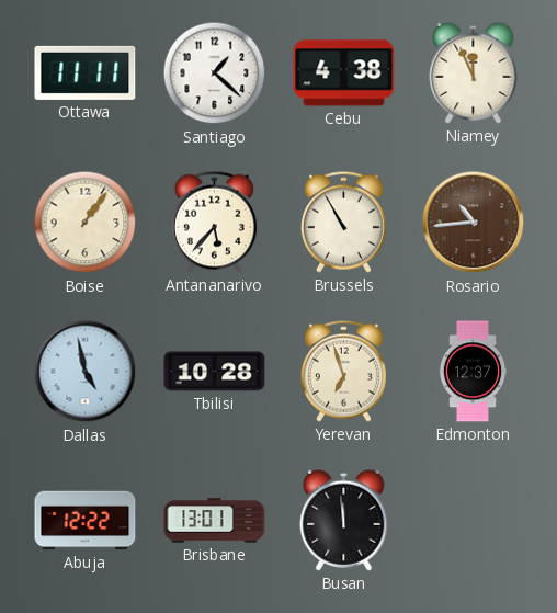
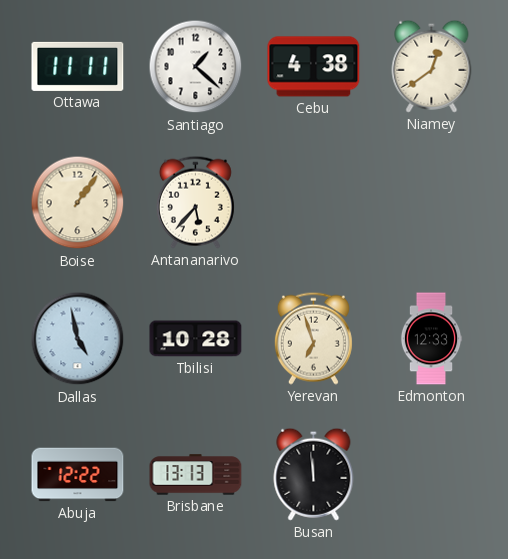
Niamey: 11:56 -> 12:39
Brussels: 10:55 -> none
Rosario: 10:44 -> none
Edmonton: 12:37 -> 12:33
Brisbane: 13:01 -> 13:13
